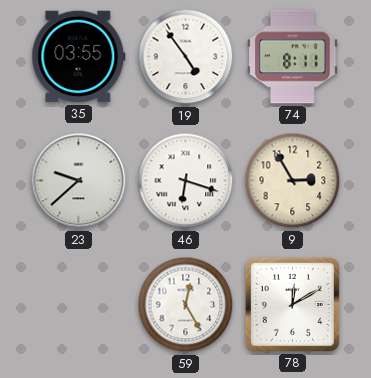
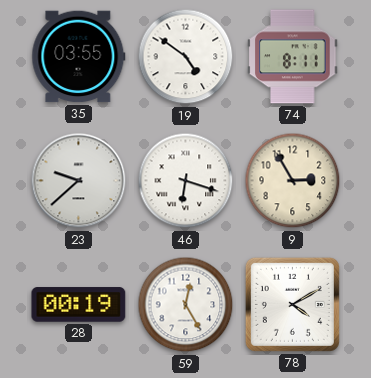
19: 4:54 -> 4:51
28: none -> 00:19
78: 12:10 -> 4:10
